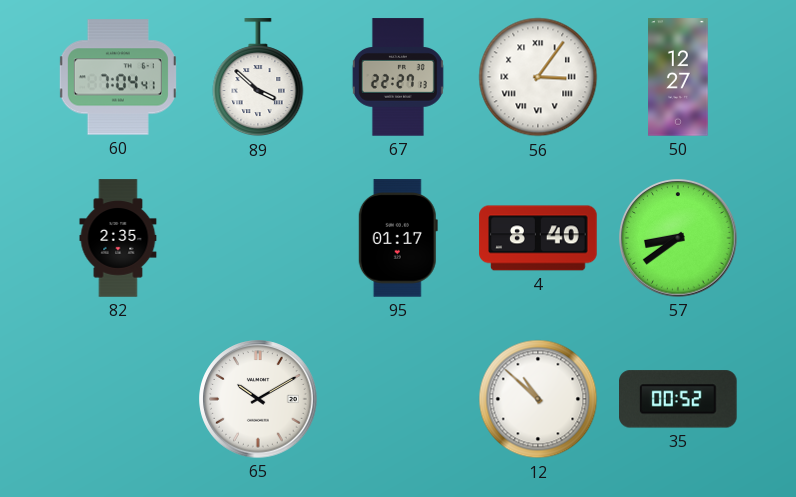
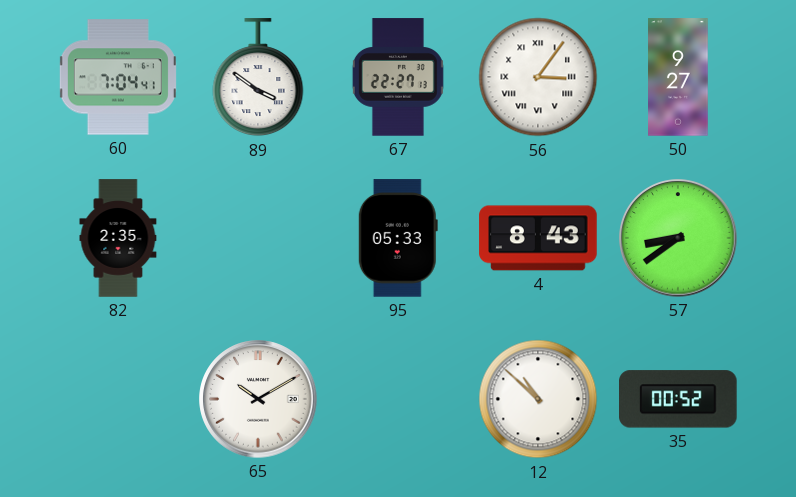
89: 3:52 -> 3:51
50: 12:27 -> 9:27
95: 01:17 -> 05:33
4: 8:40 -> 8:43
